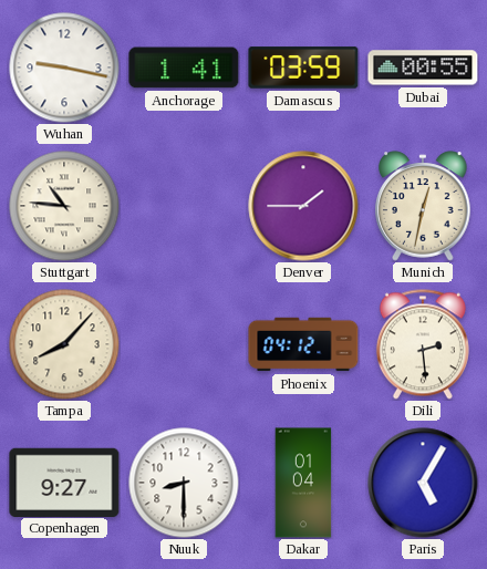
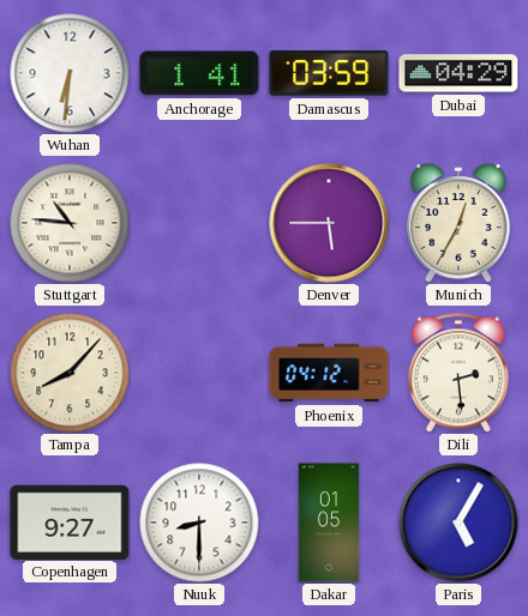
Wuhan: 9:17 -> 6:31
Dubai: 00:55 -> 04:29
Denver: 1:45 -> 5:45
Munich: 12:32 -> 12:35
Dakar: 01:04 -> 01:05
